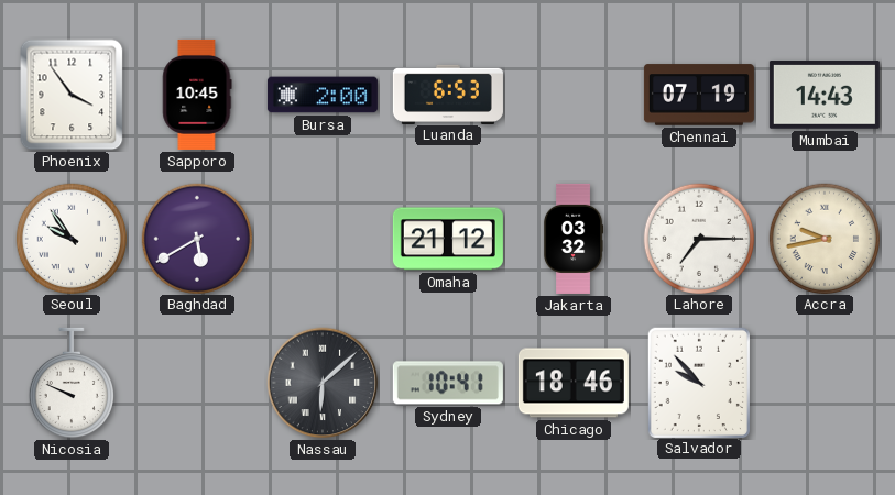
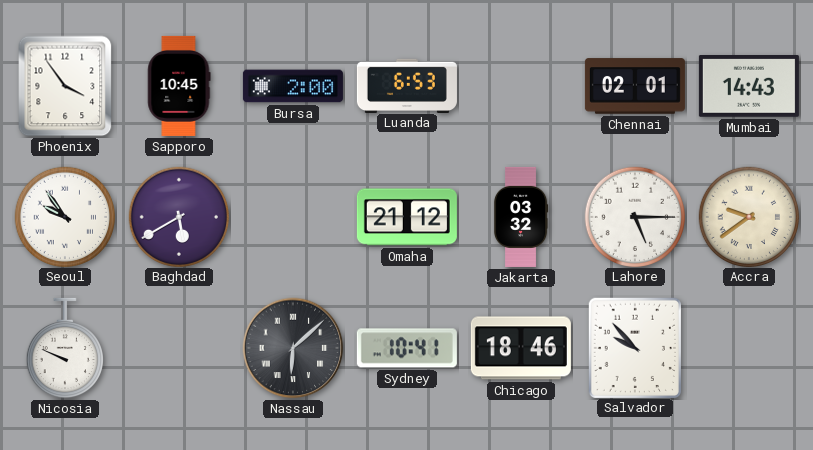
Chennai: 07:19 -> 02:01
Lahore: 7:15 -> 5:15
Accra: 9:43 -> 9:39
